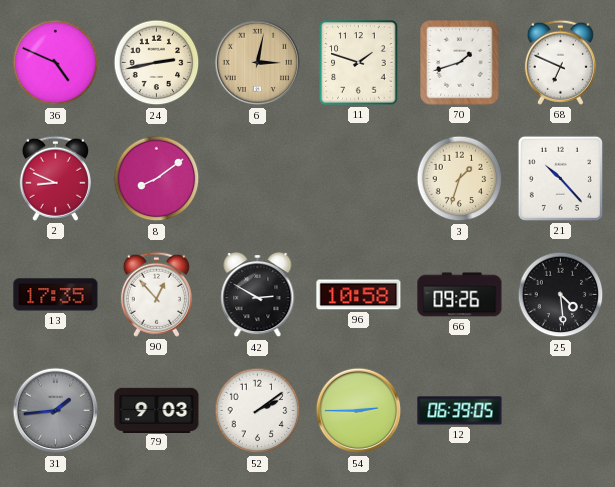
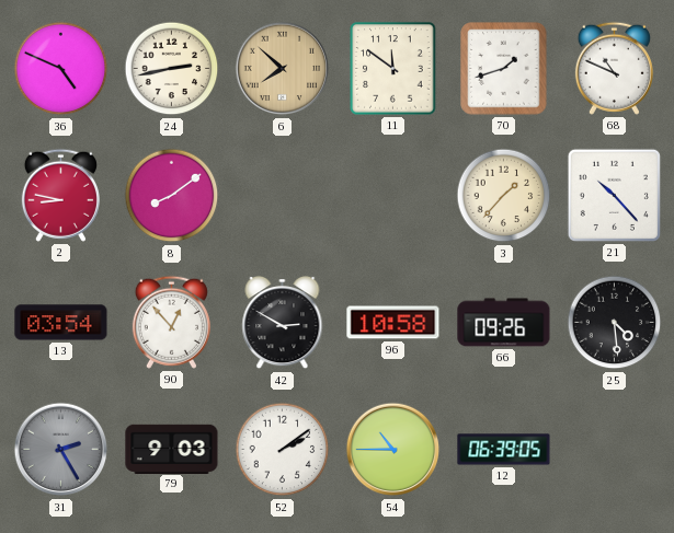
6: 3:02 -> 7:52
11: 1:48 -> 11:51
68: 6:49 -> 10:49
2: 8:49 -> 8:47
3: 1:33 -> 1:37
13: 17:35 -> 03:54
31: 1:44 -> 2:25
54: 2:45 -> 10:45
